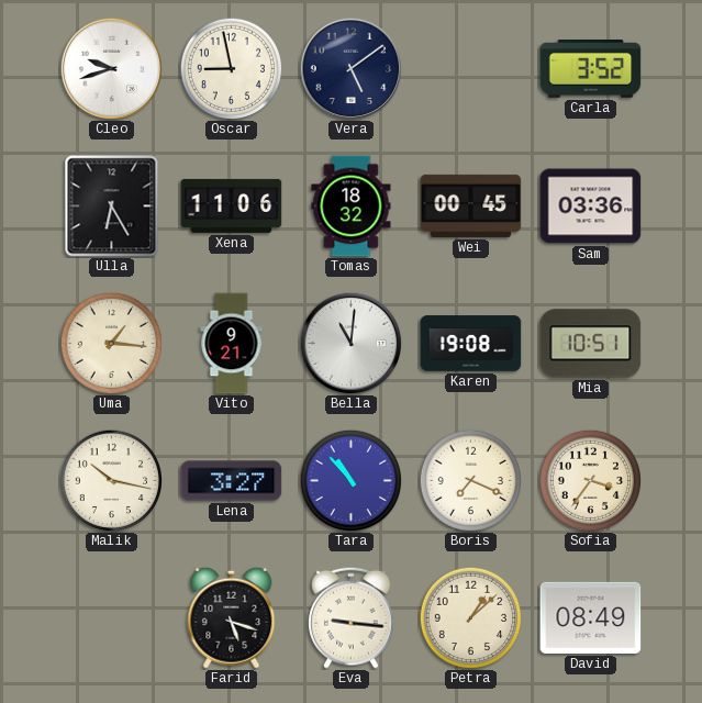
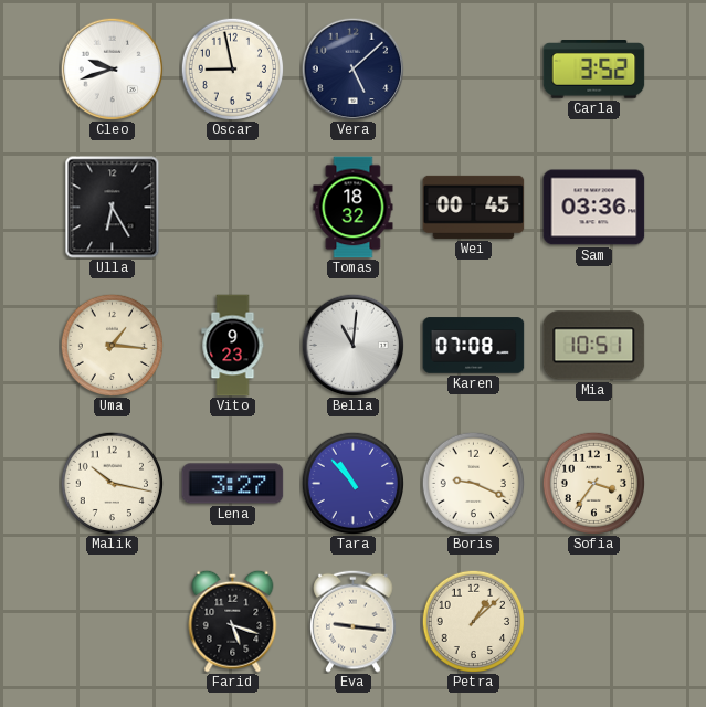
Vera: 5:09 -> 5:08
Xena: 11:06 -> none
Vito: 9:21 -> 9:23
Karen: 19:08 -> 07:08
Boris: 7:19 -> 9:19
David: 08:49 -> none
